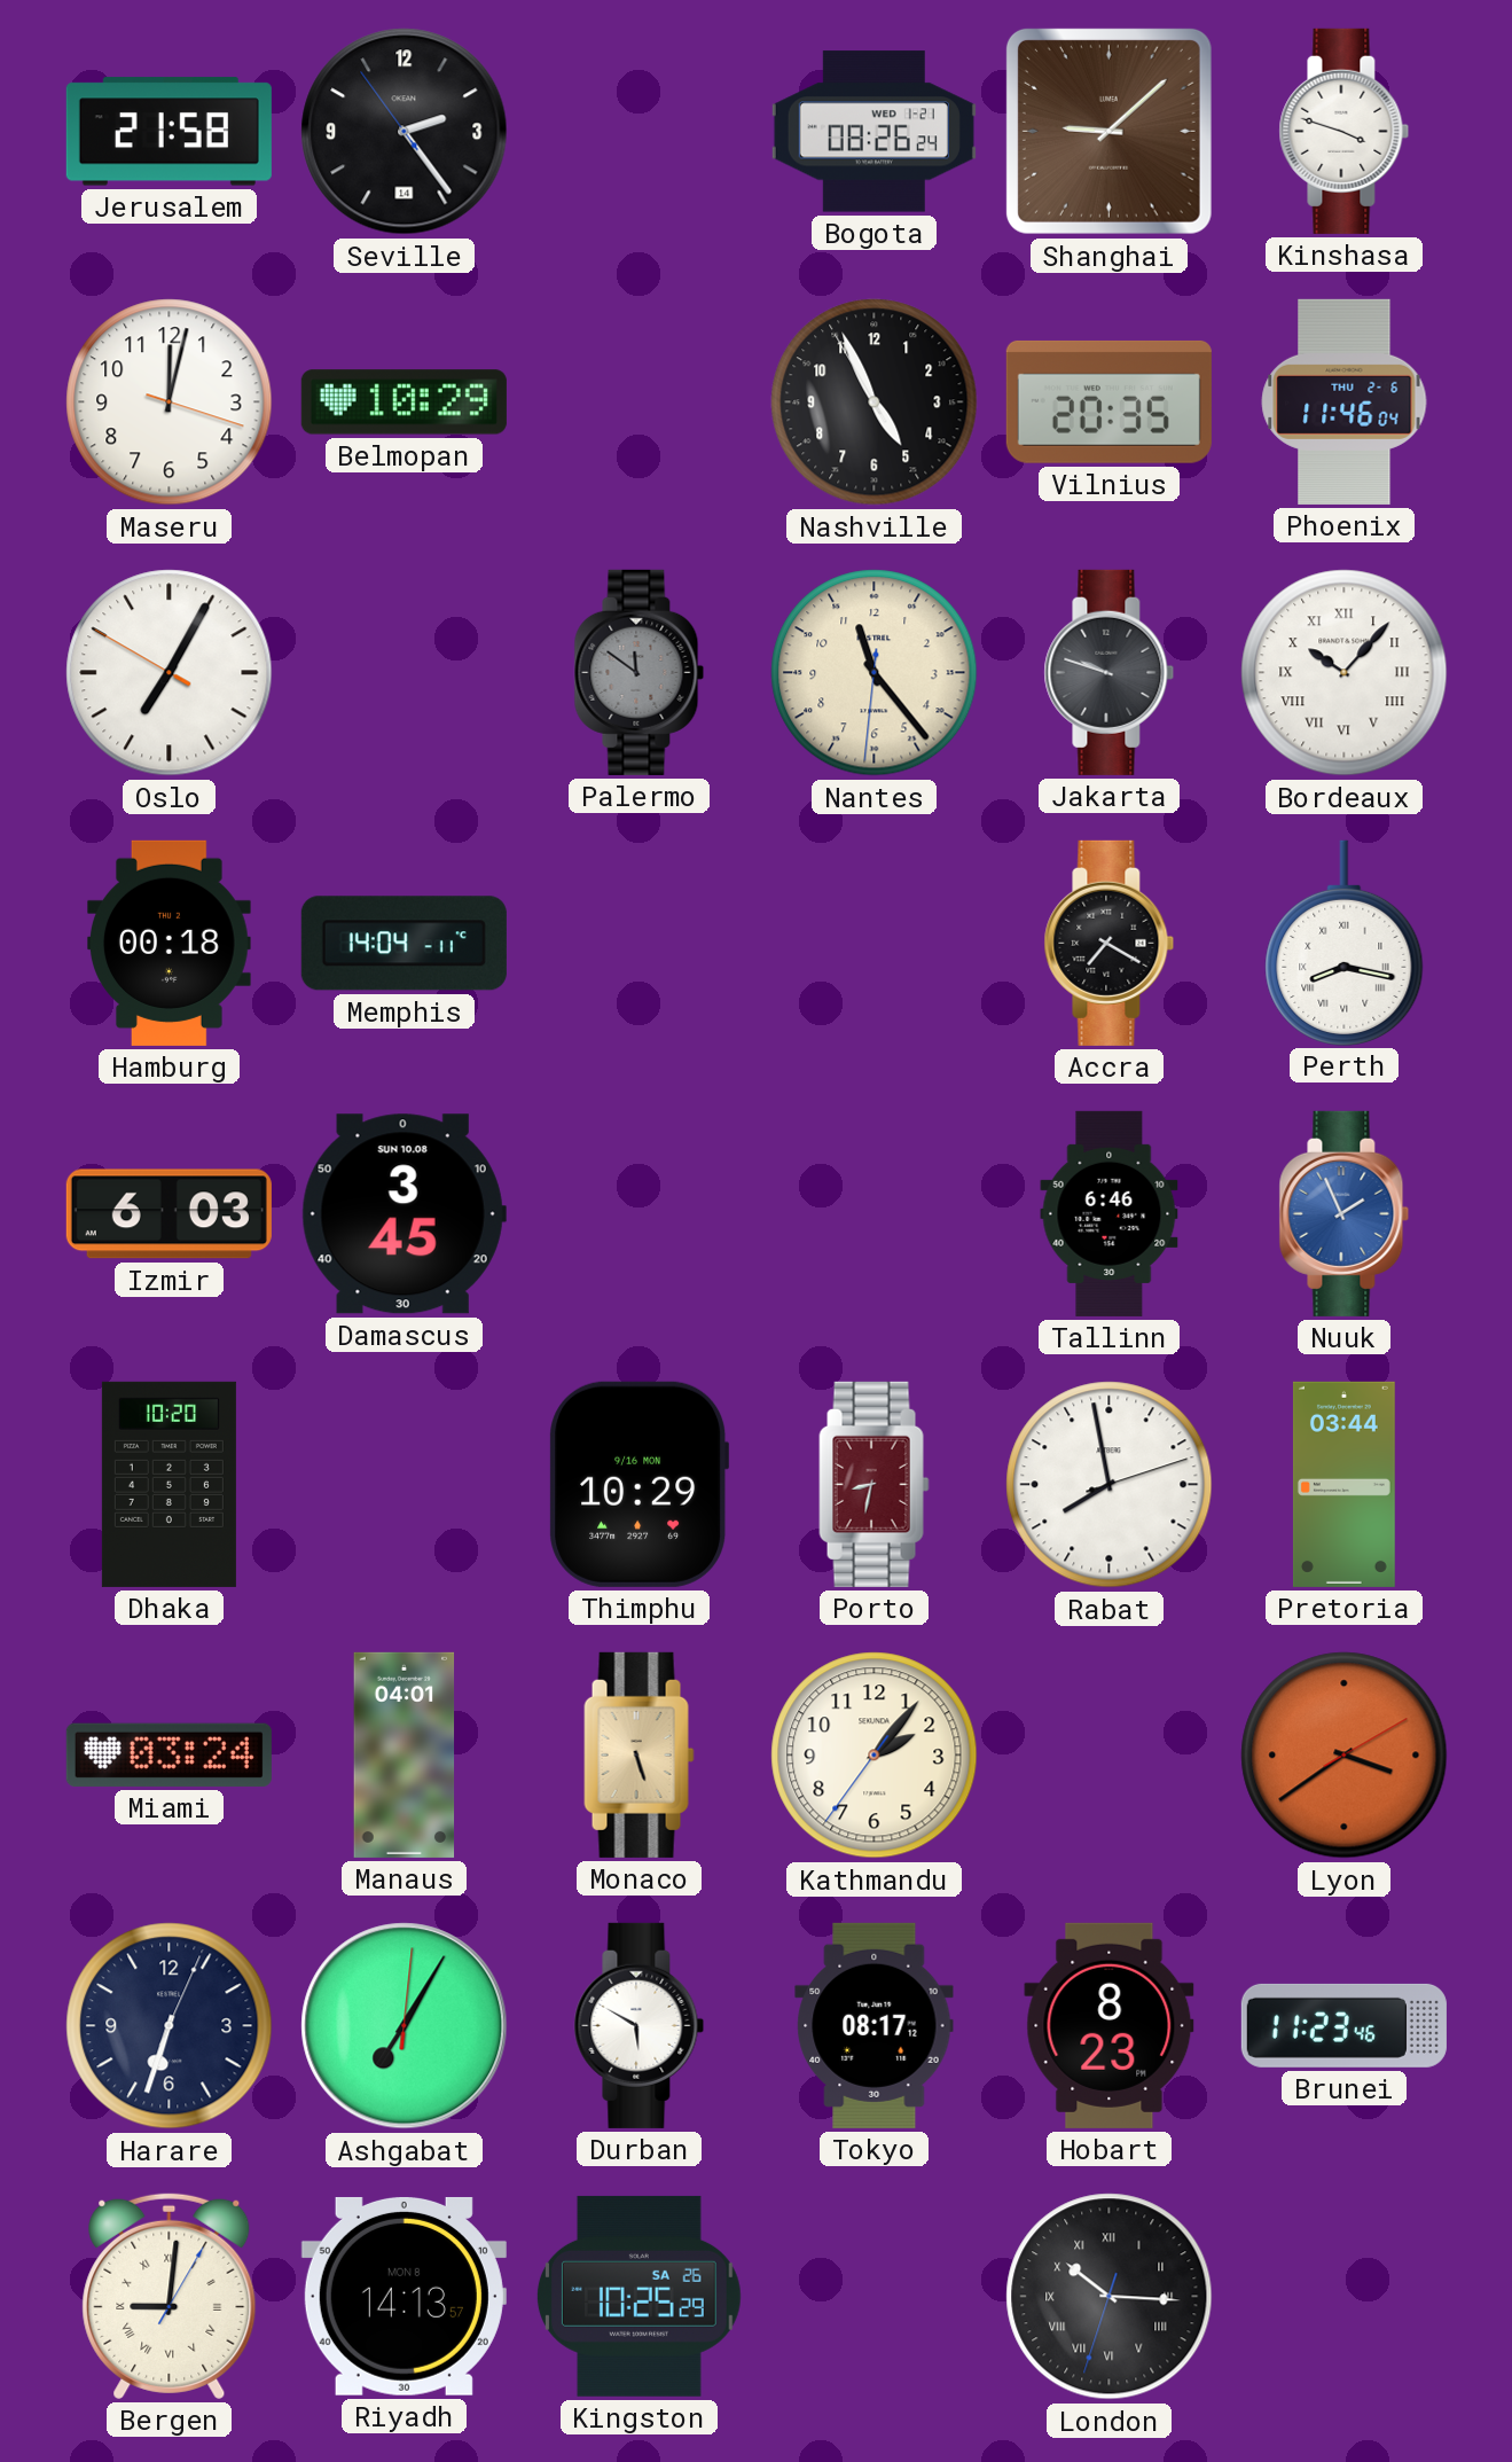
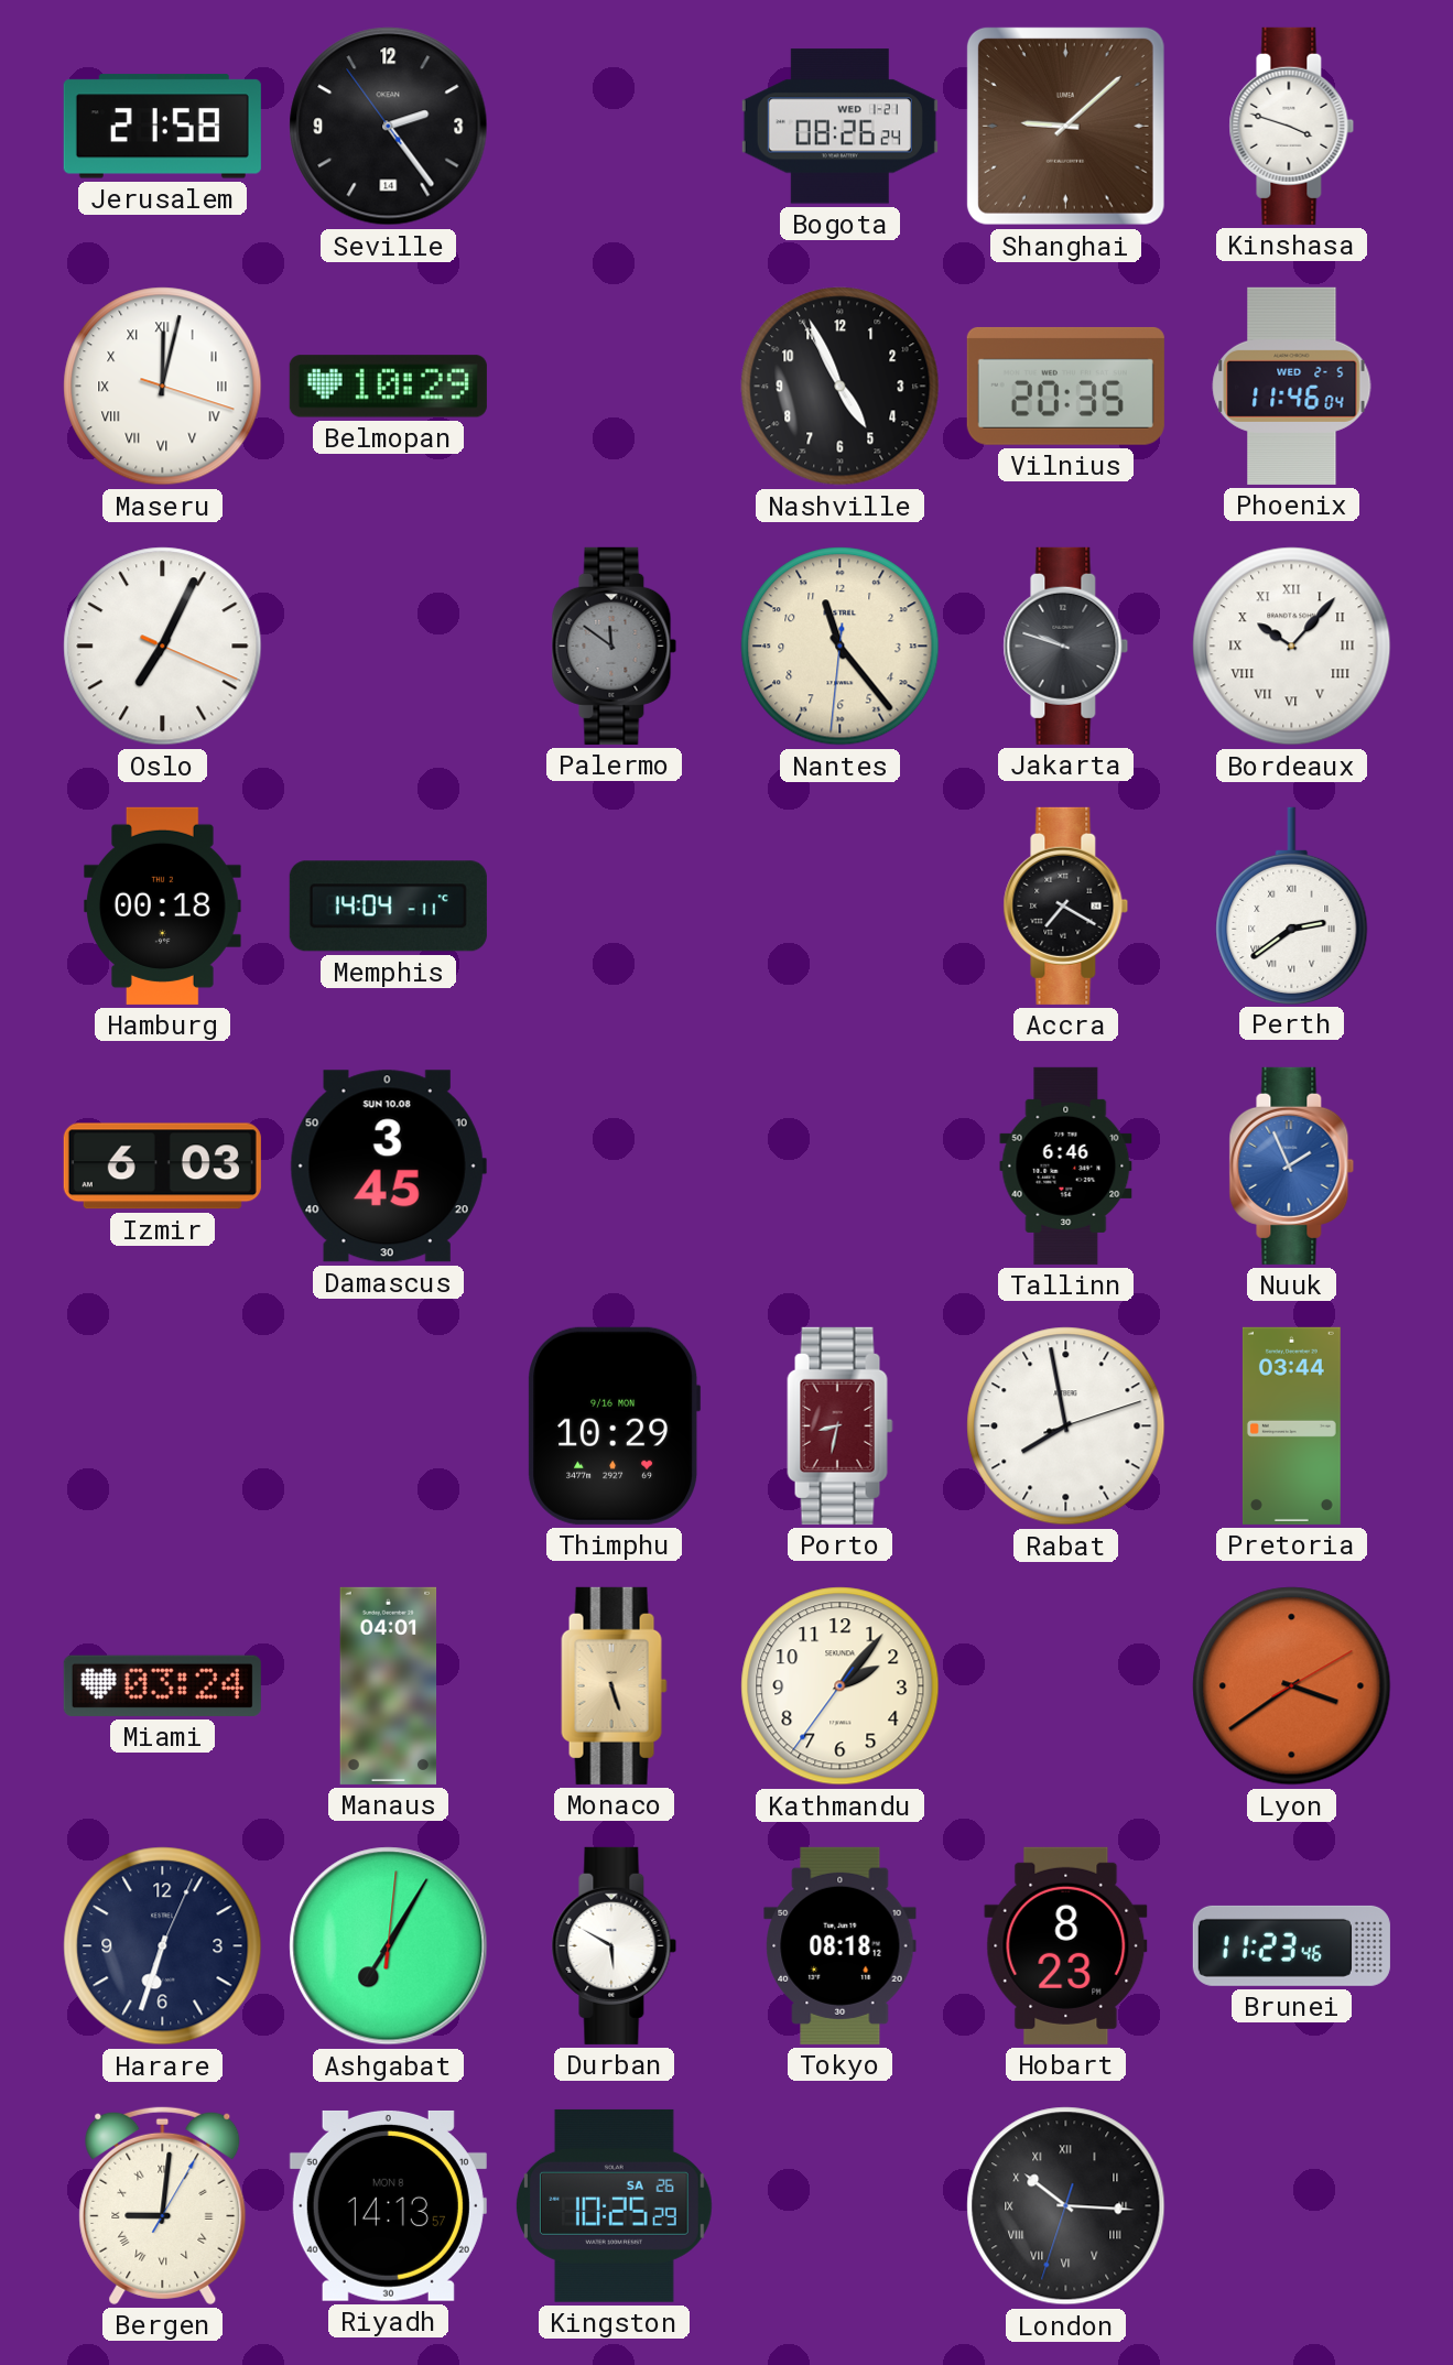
Maseru numerals: Arabic -> Roman
Phoenix date: THU 2-6 -> WED 2-5
Oslo: 7:04:50 -> 7:04:19
Perth: 8:17 -> 2:39
Dhaka: 10:20 -> none
Tokyo: 08:17 -> 08:18
